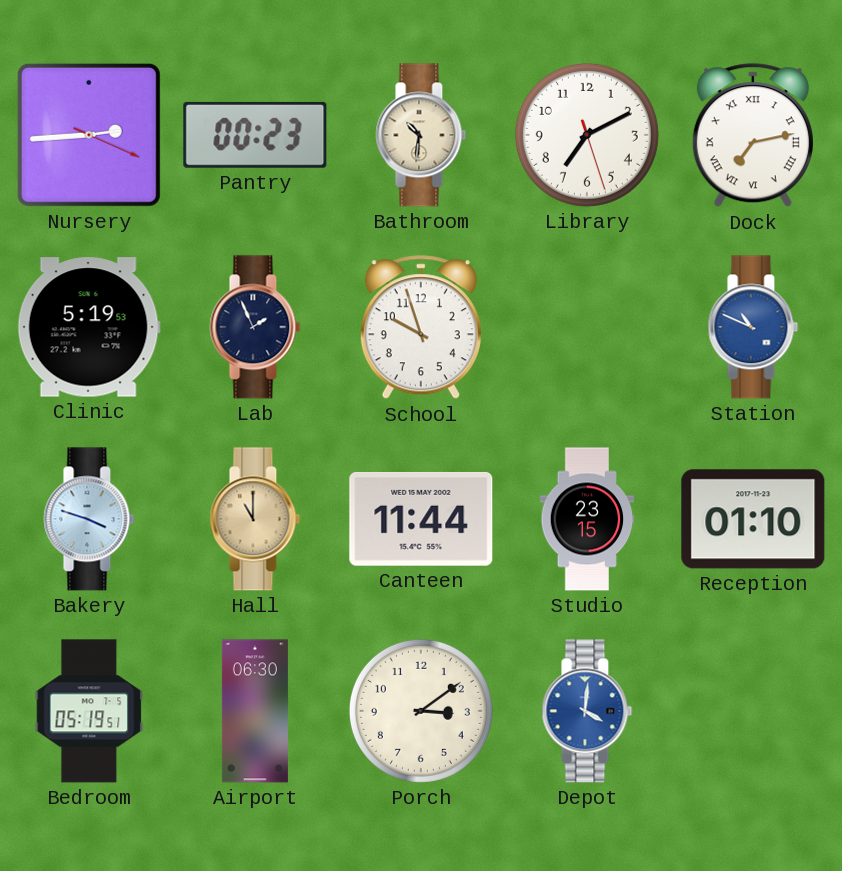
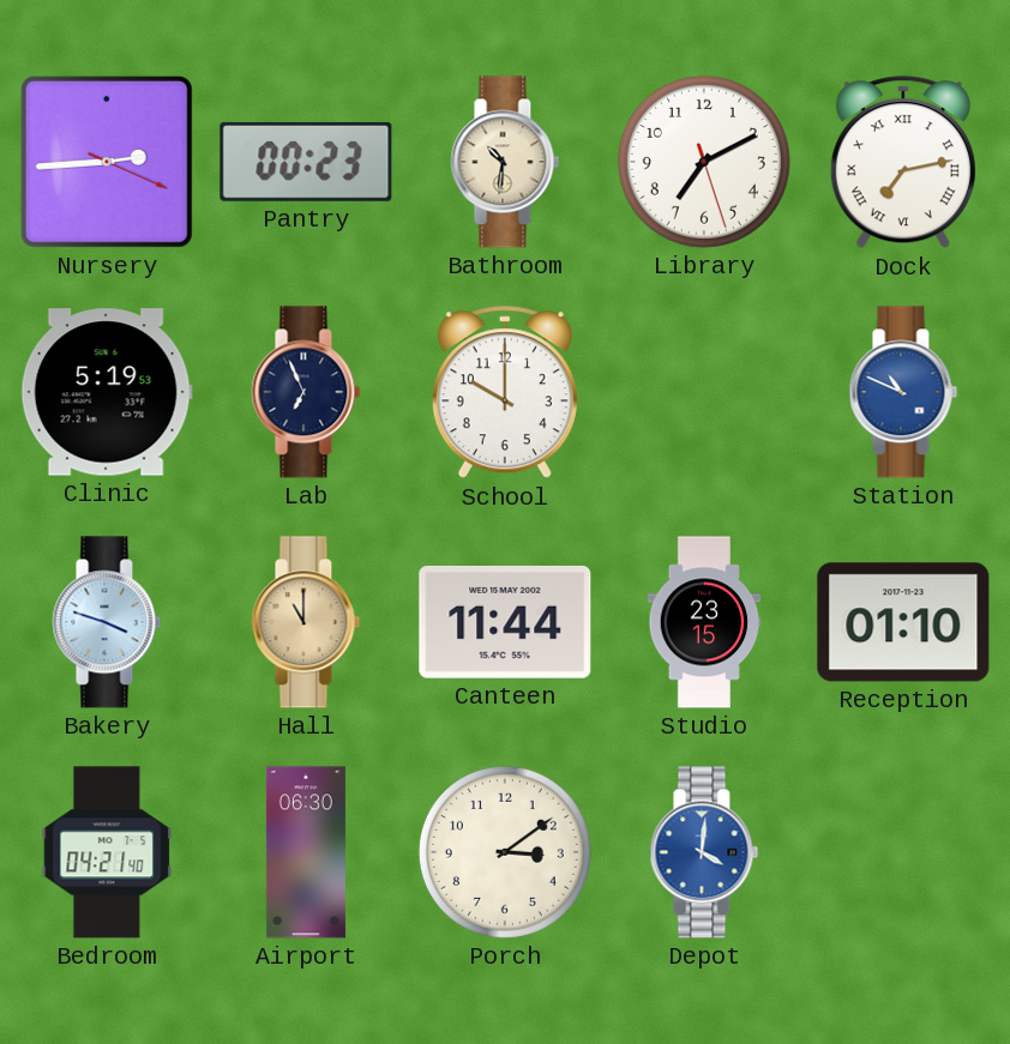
Lab: 1:56 -> 6:56
School: 9:57 -> 10:00
Bedroom: 05:19 -> 04:21
